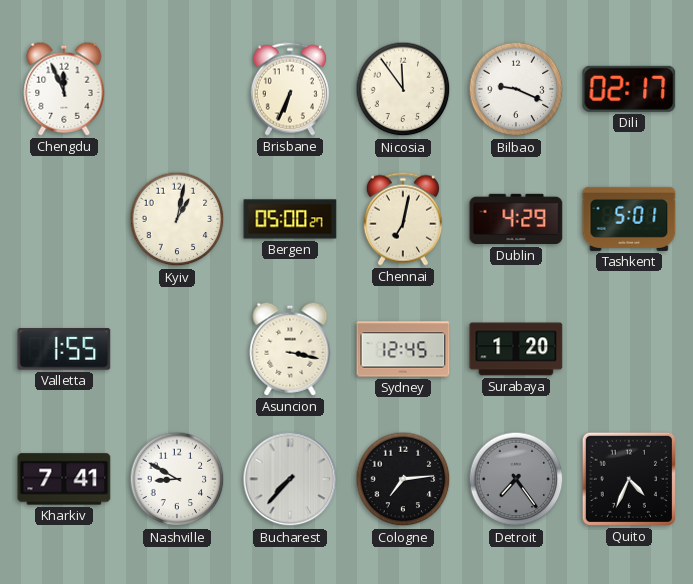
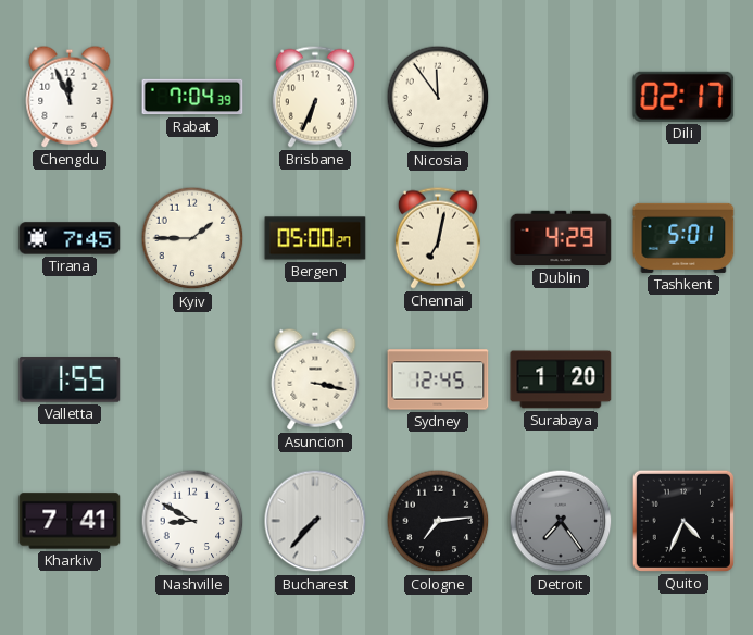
Rabat: none -> 7:04
Bilbao: 9:19 -> none
Tirana: none -> 7:45
Kyiv: 1:02 -> 1:45
